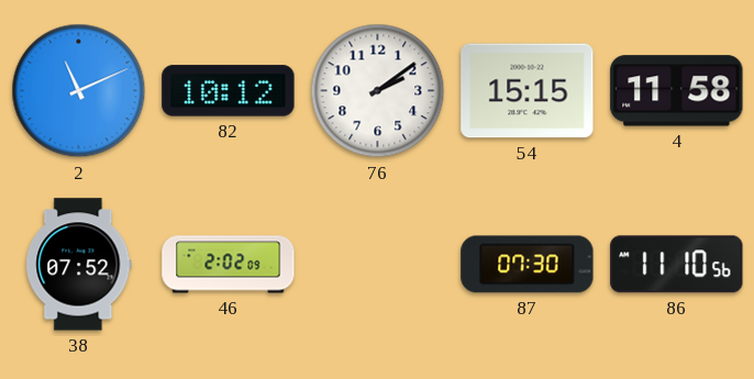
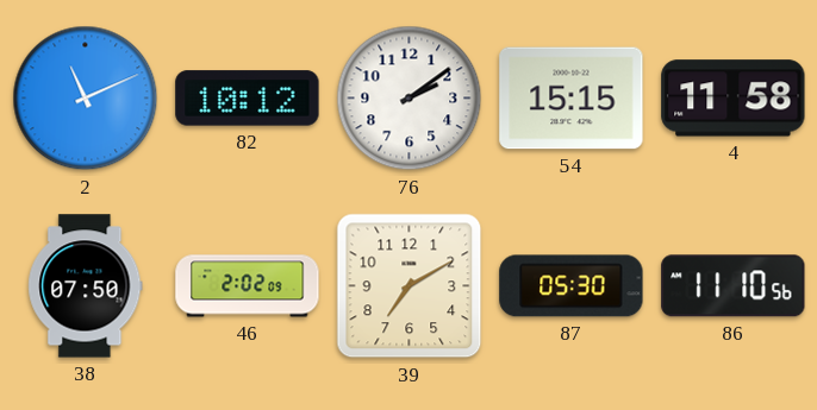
38: 07:52 -> 07:50
39: none -> 7:10
87: 07:30 -> 05:30
